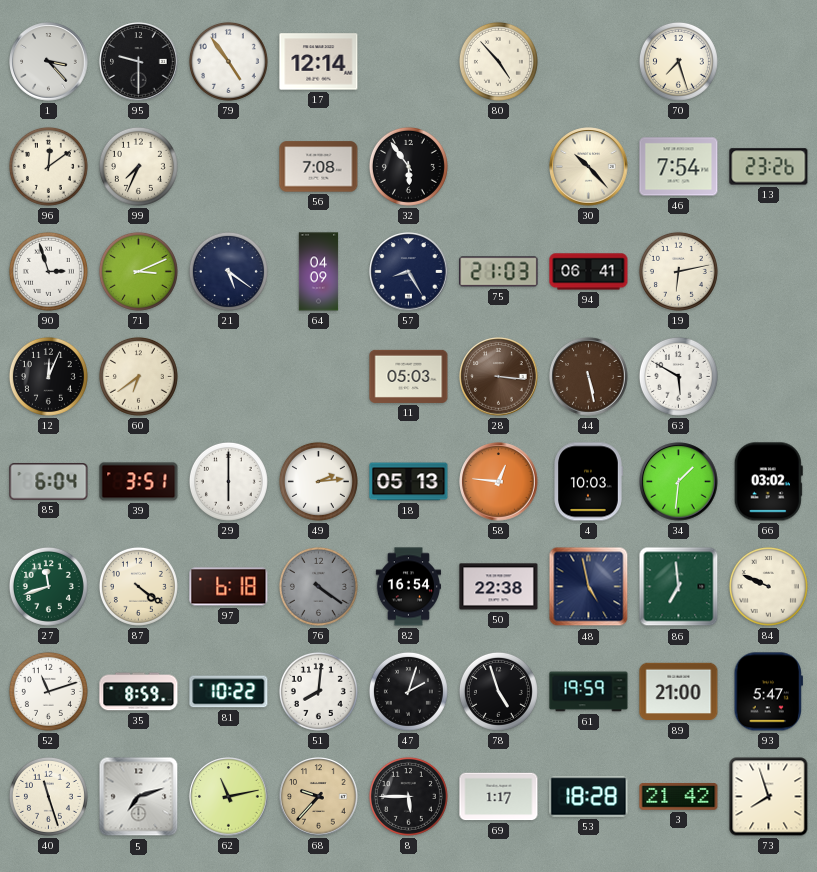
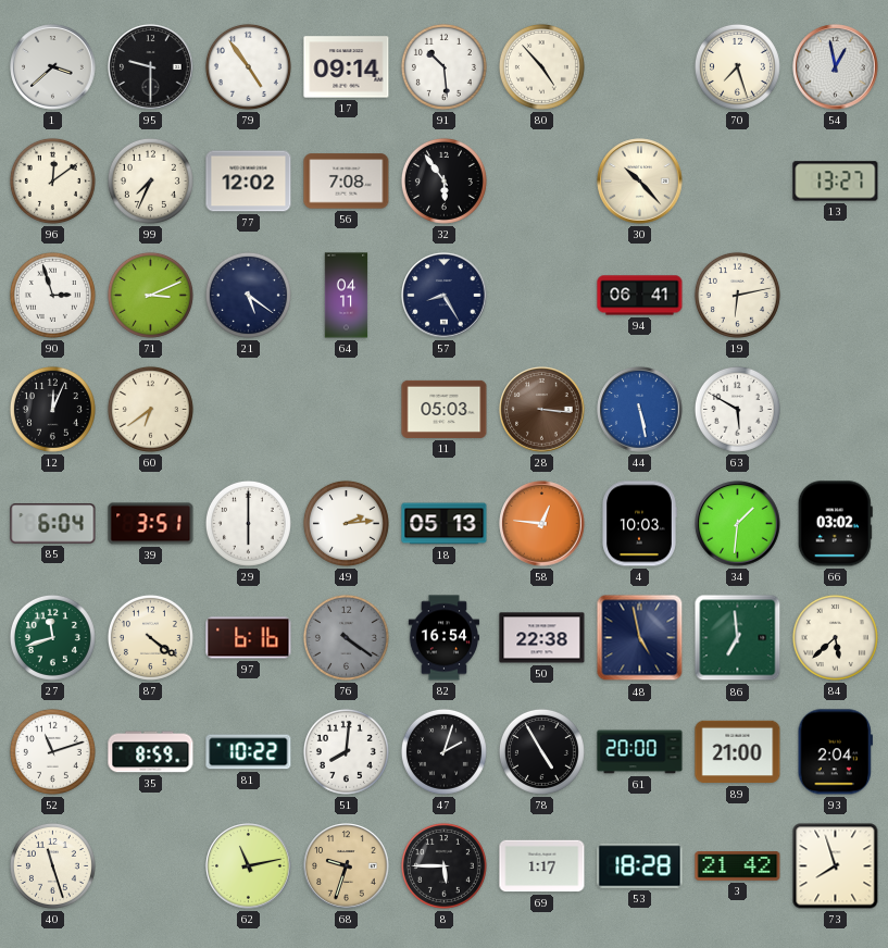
1: 3:23 -> 3:38
17: 12:14 -> 09:14
91: none -> 10:29
54: none -> 12:58
77: none -> 12:02
46: 7:54 -> none
13: 23:26 -> 13:27
64: 04:09 -> 04:11
75: 21:03 -> none
44 dial: brown -> blue
97: 6:18 -> 6:16
84: 9:49 -> 5:38
78: 4:57 -> 4:55
61: 19:59 -> 20:00
93: 5:47 -> 2:04
5: 7:12 -> none
68: 9:37 -> 9:33
